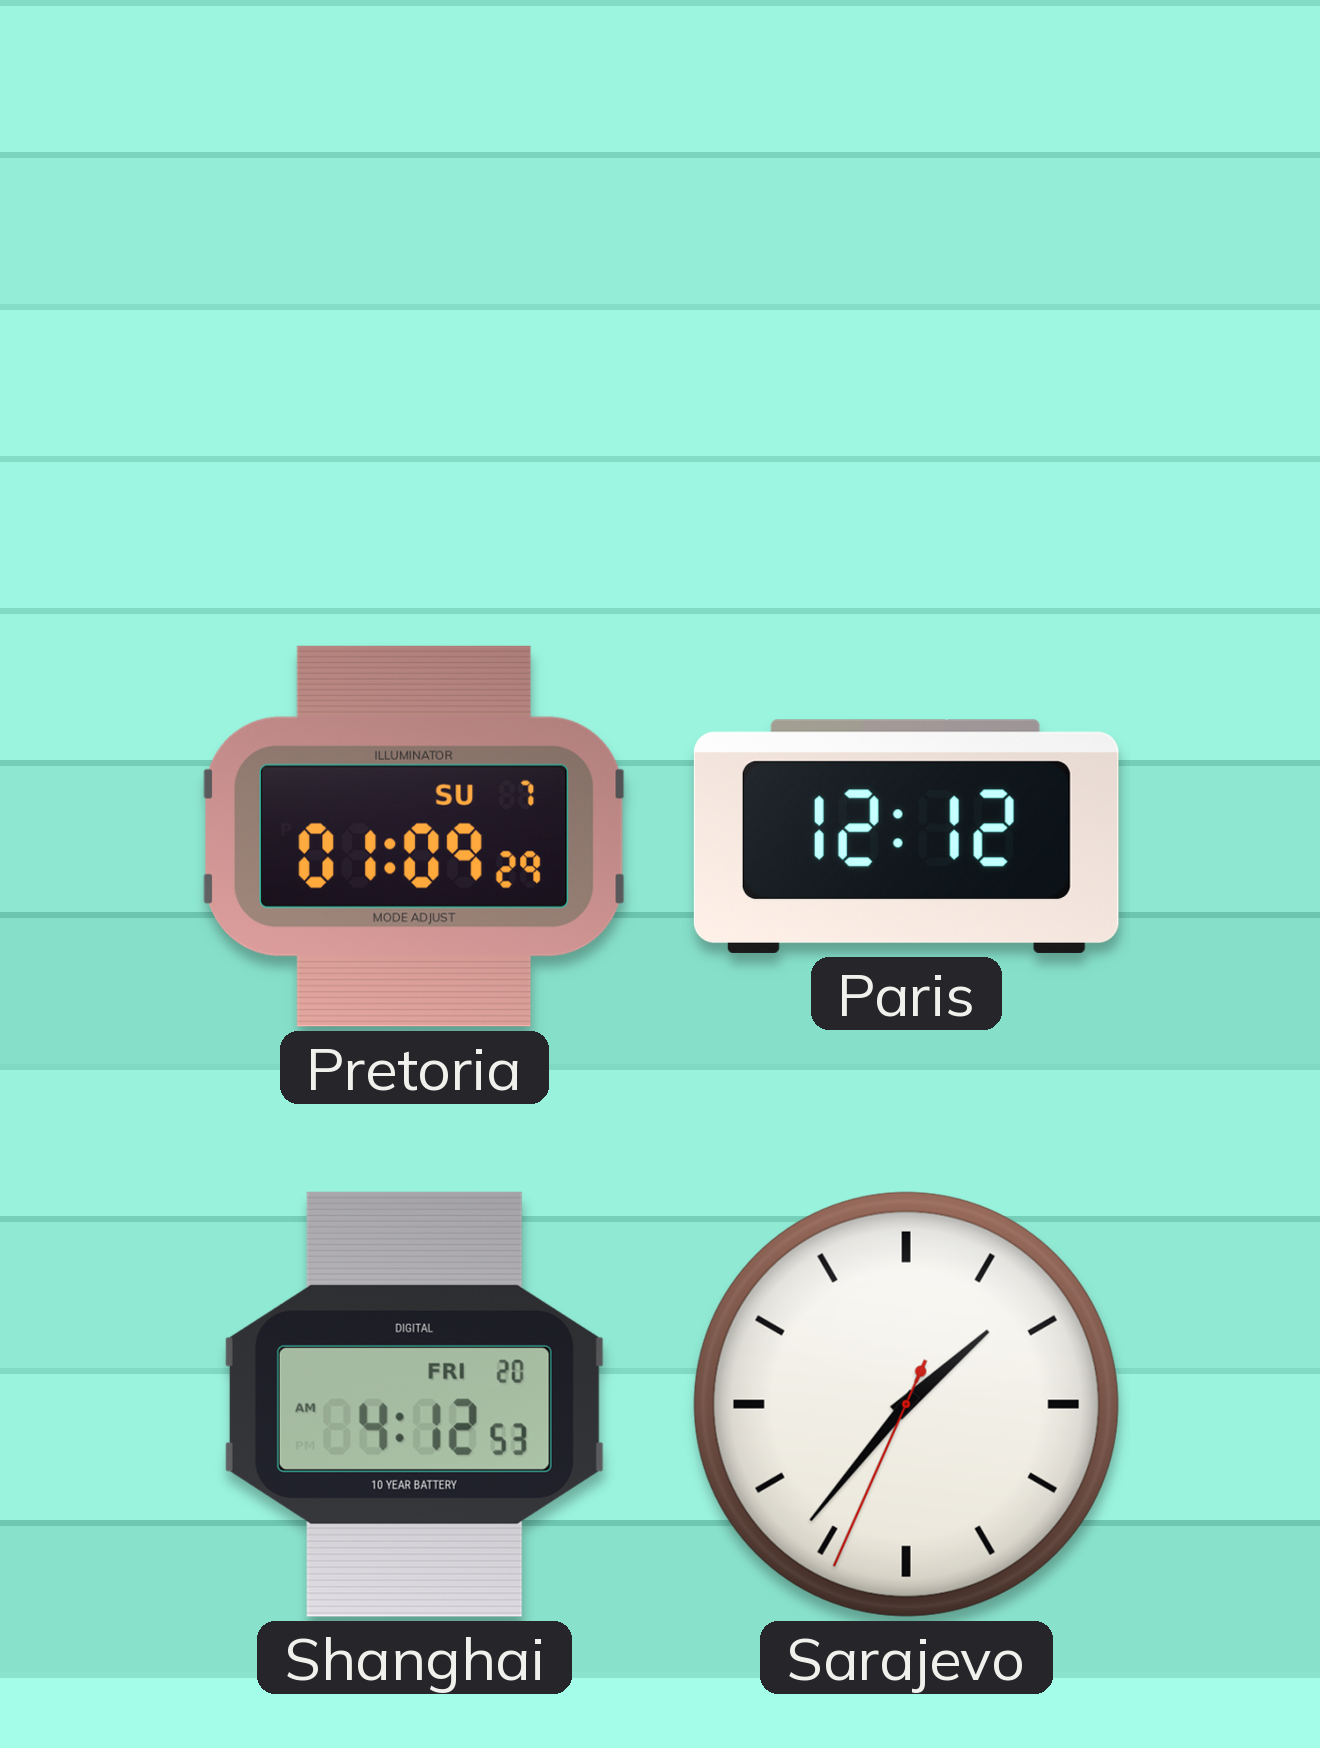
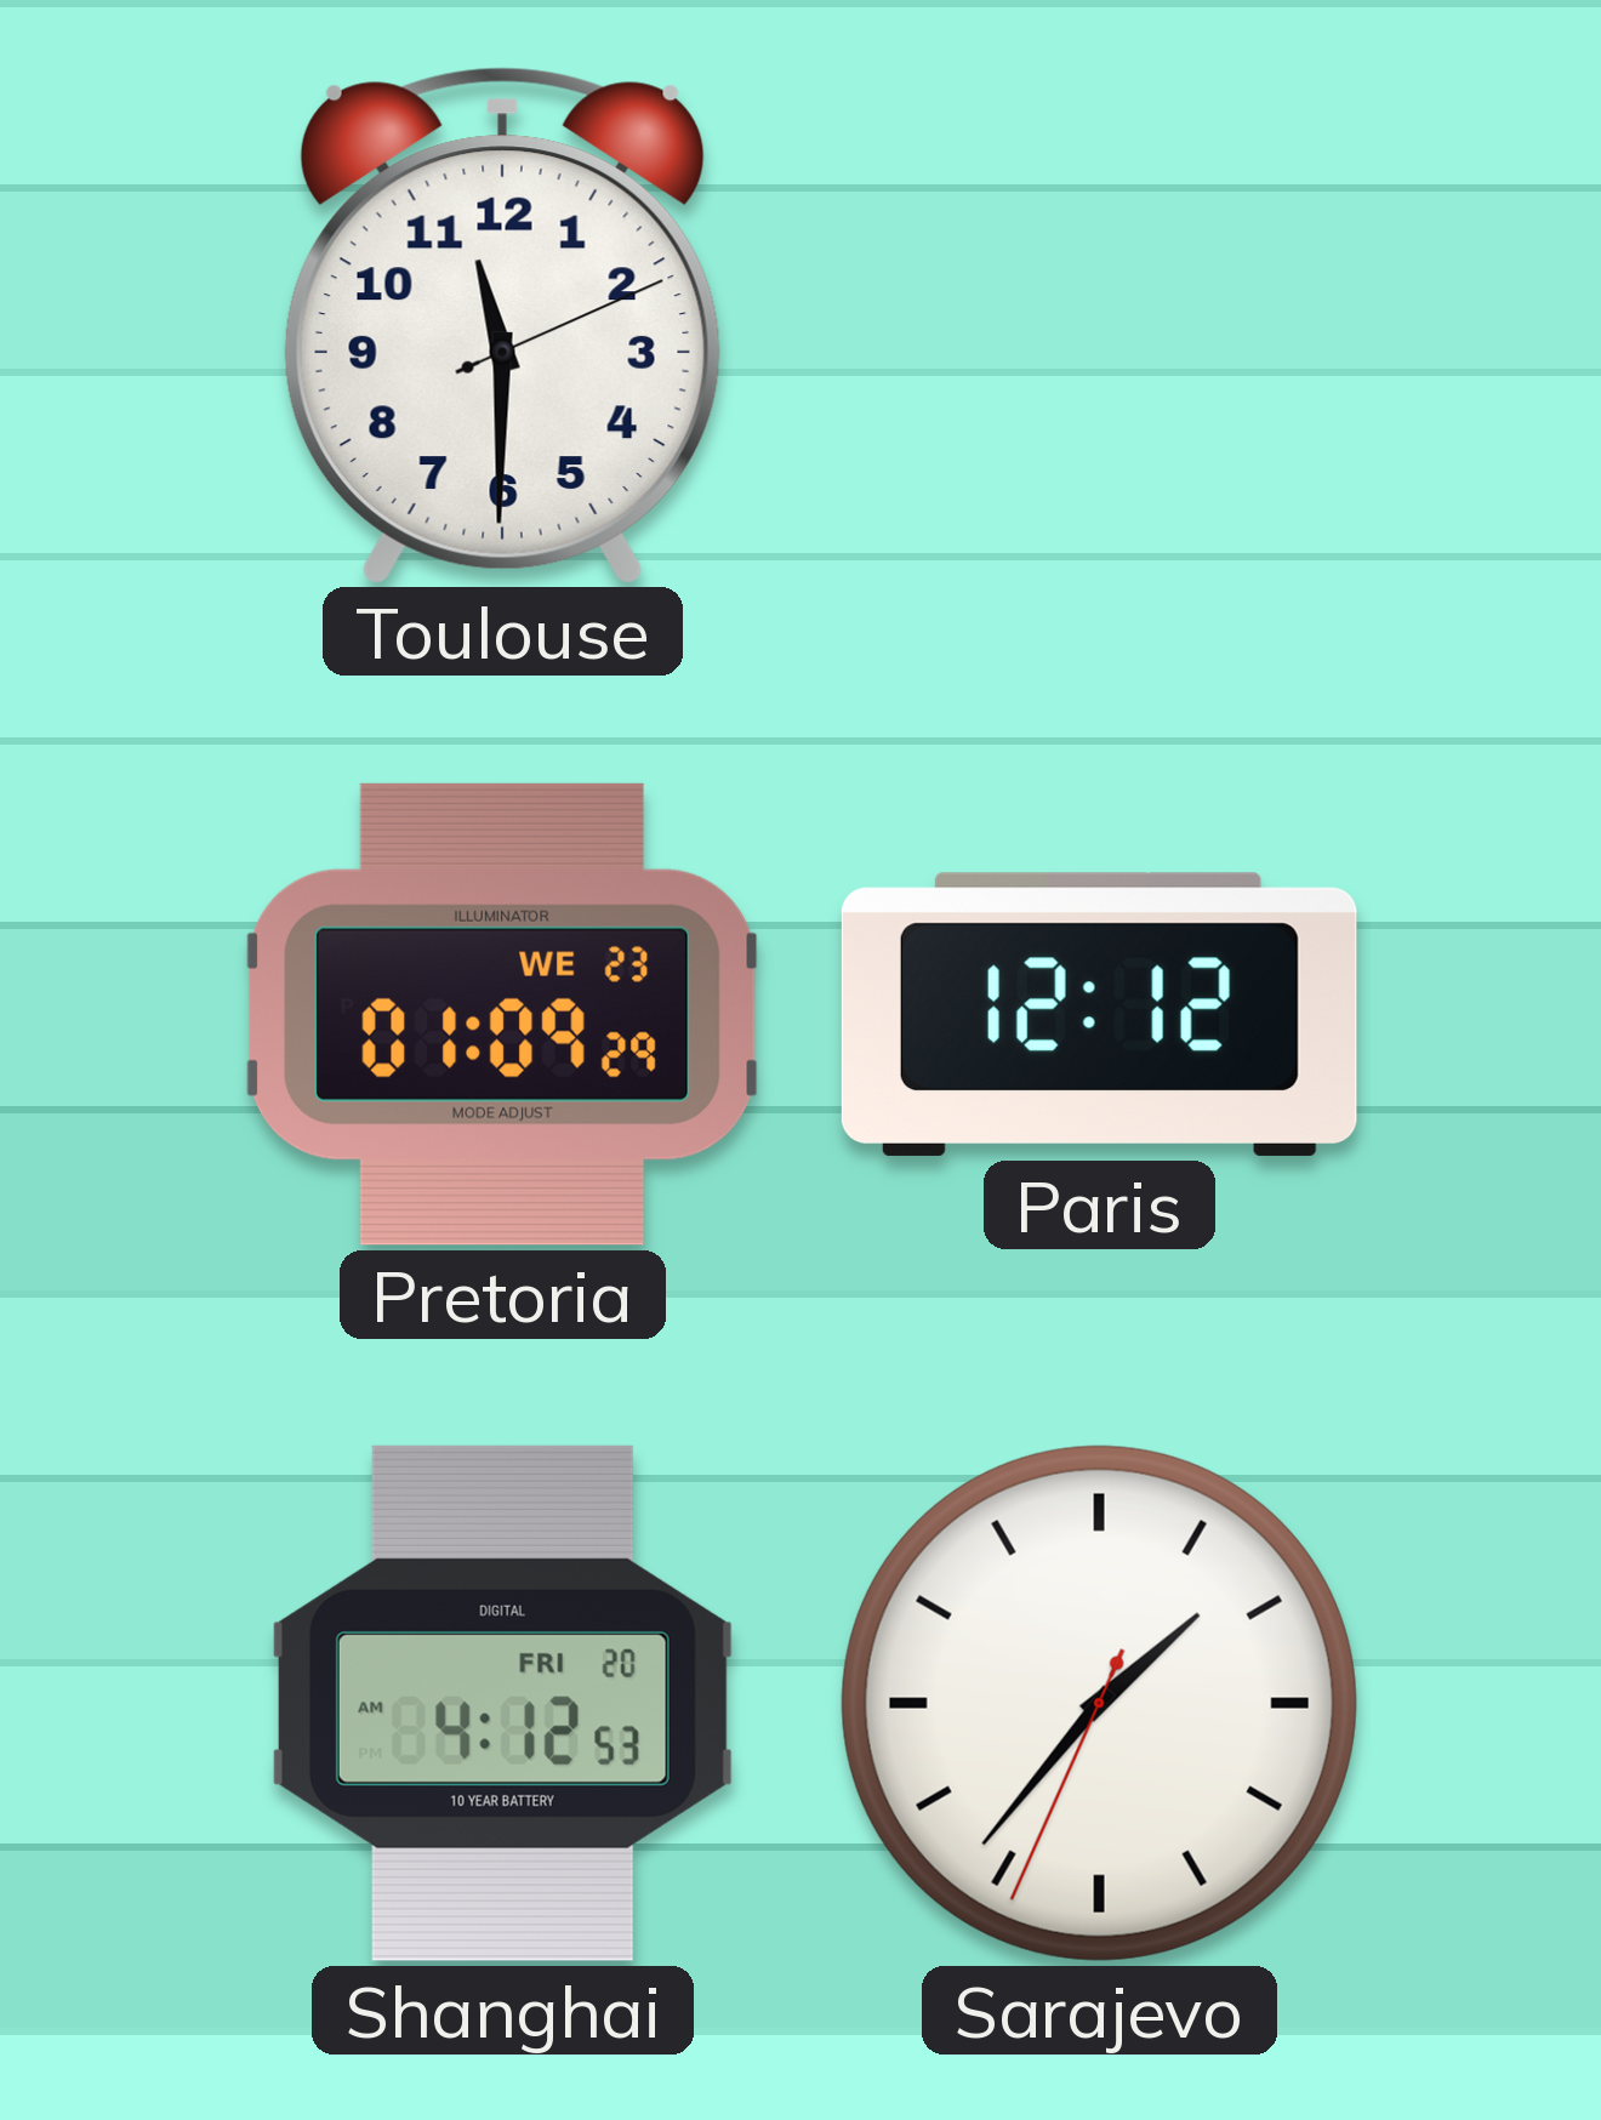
Toulouse: none -> 11:30
Pretoria date: SU 7 -> WE 23
